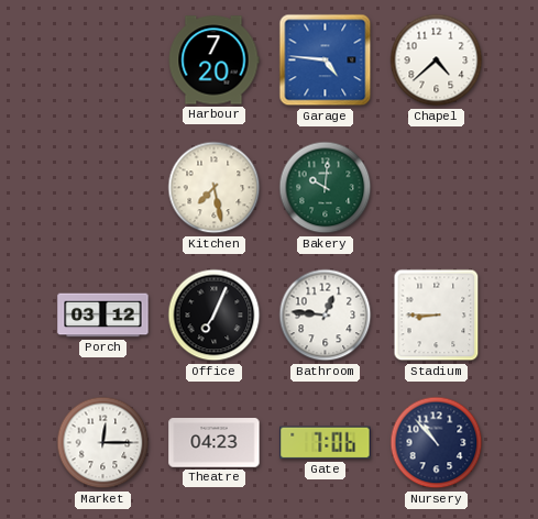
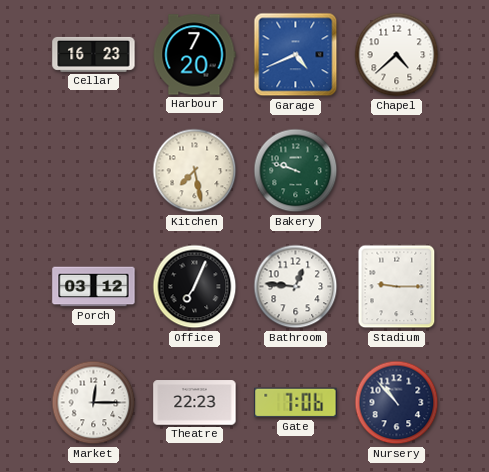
Cellar: none -> 16:23
Garage: 4:46 -> 4:41
Bakery: 10:01 -> 9:48
Stadium: 8:45 -> 9:15
Theatre: 04:23 -> 22:23
